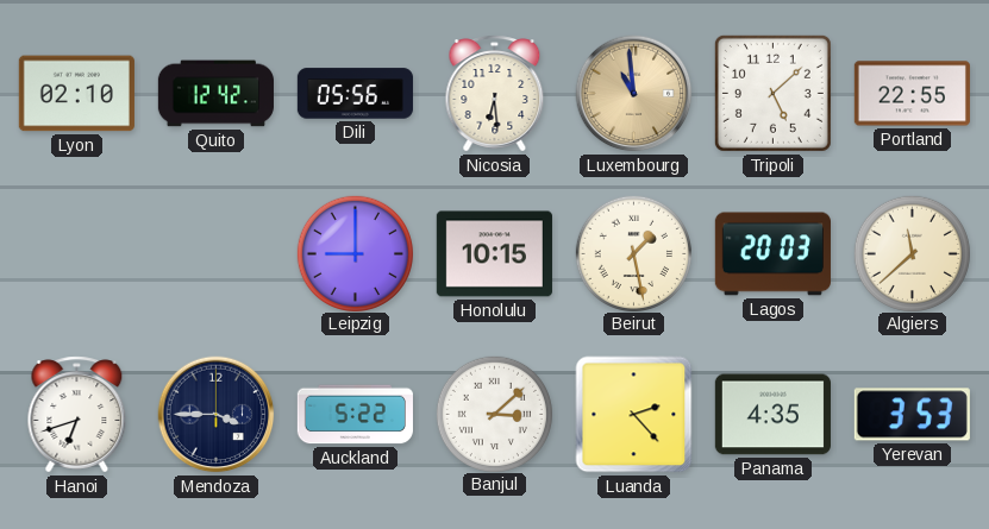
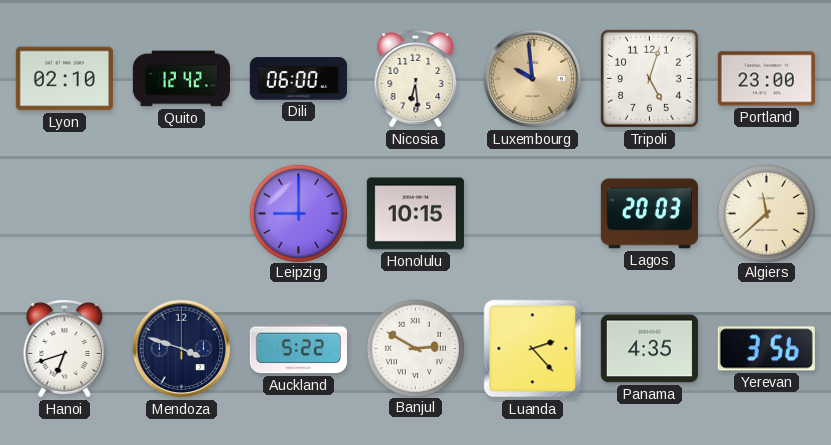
Dili: 05:56 -> 06:00
Luxembourg: 10:59 -> 9:59
Tripoli: 5:08 -> 5:03
Portland: 22:55 -> 23:00
Beirut: 1:28 -> none
Mendoza: 3:45 -> 3:48
Banjul: 3:08 -> 2:50
Yerevan: 3:53 -> 3:56
